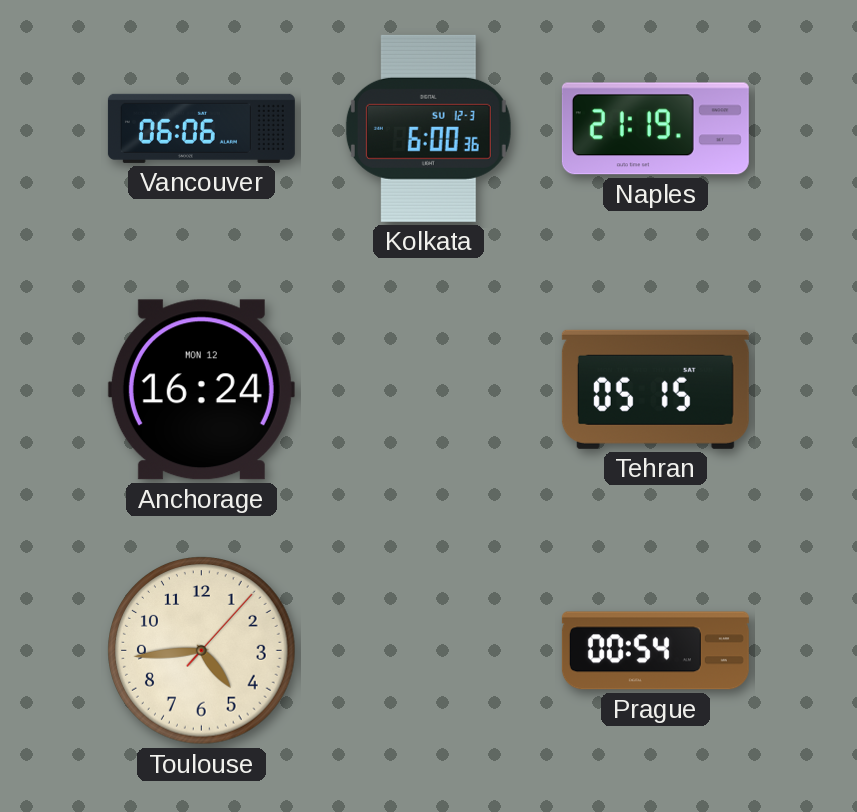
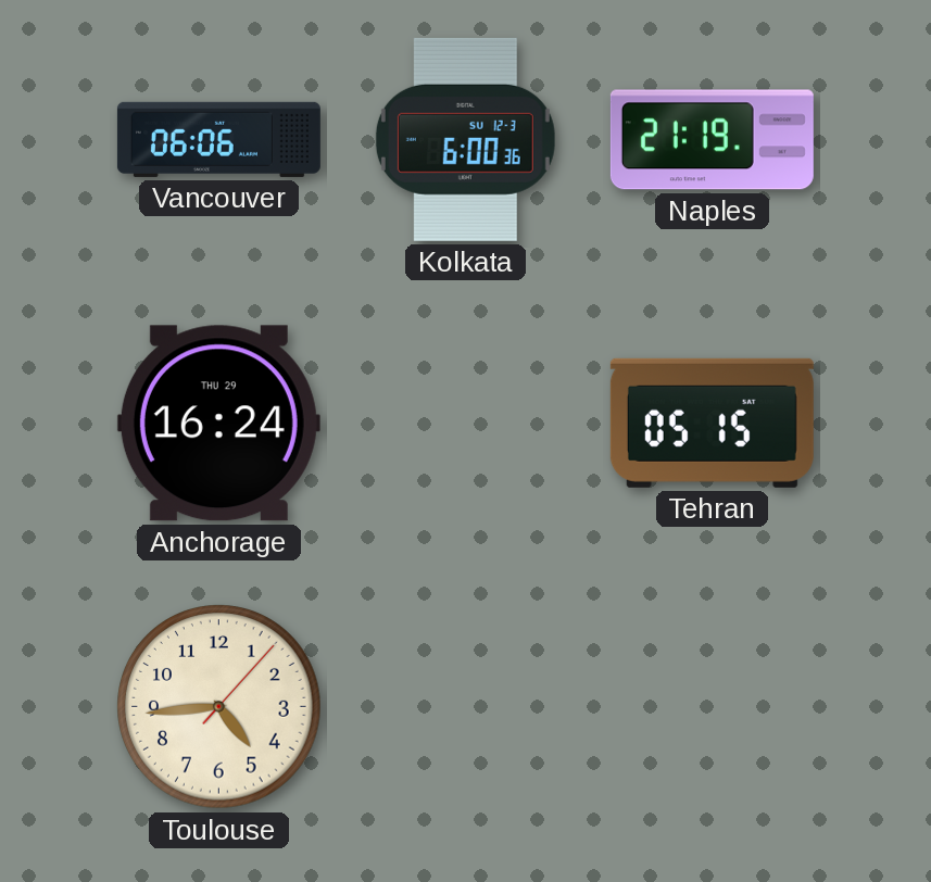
Anchorage date: MON 12 -> THU 29
Prague: 00:54 -> none
